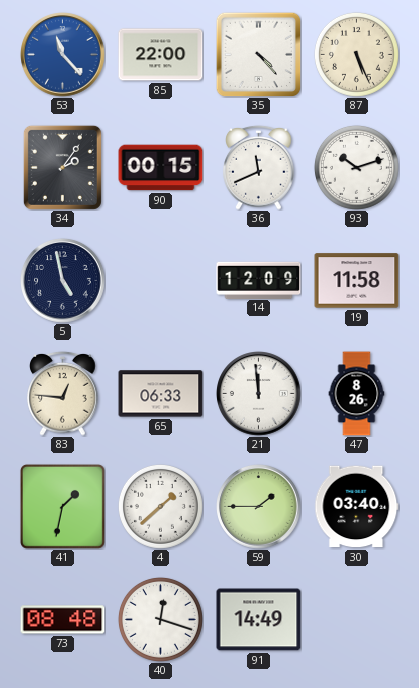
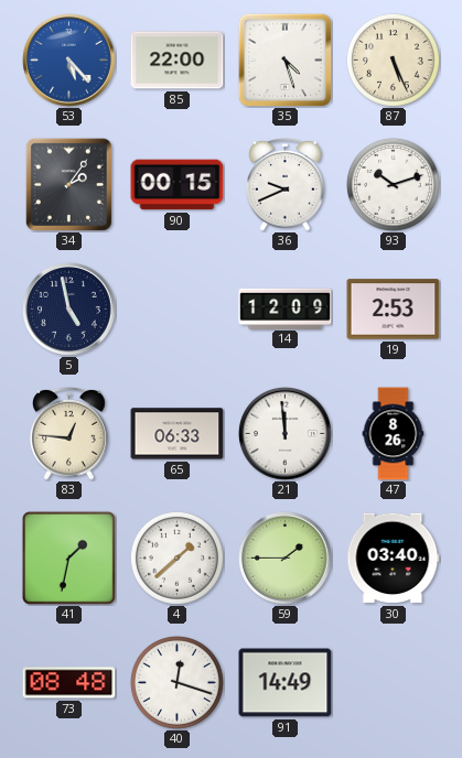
53: 11:23 -> 5:23
35: 4:23 -> 4:27
36: 11:41 -> 9:41
19: 11:58 -> 2:53
